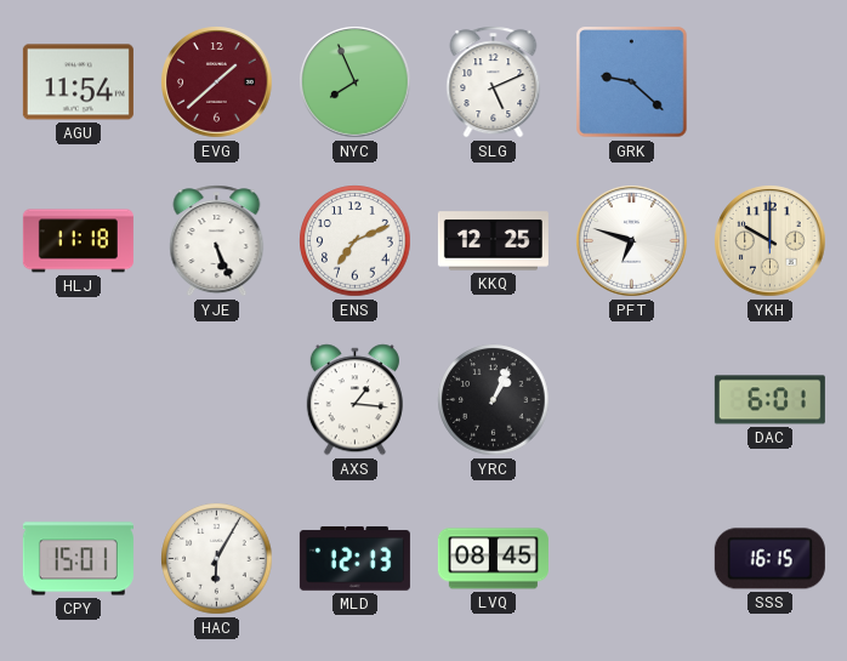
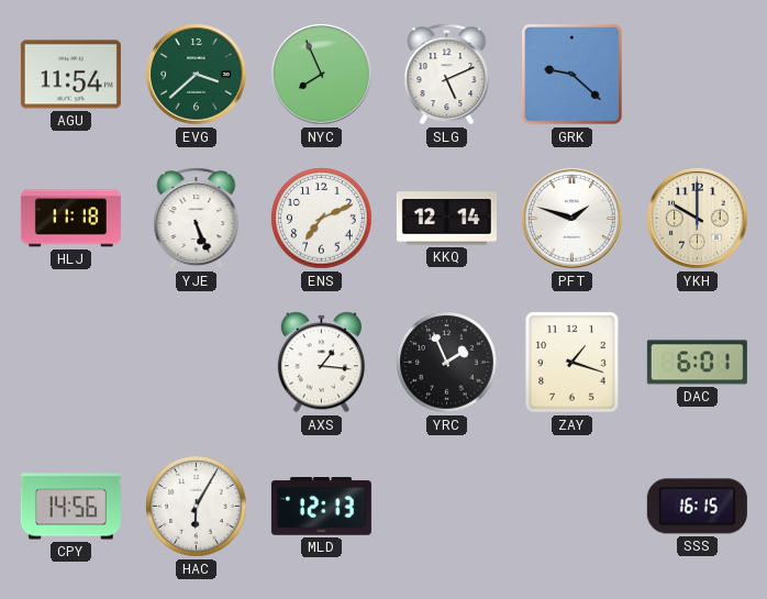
EVG: 1:38 -> 3:38
EVG dial: burgundy -> green
KKQ: 12:25 -> 12:14
PFT: 6:48 -> 1:48
YRC: 1:04 -> 1:56
ZAY: none -> 1:18
CPY: 15:01 -> 14:56
LVQ: 08:45 -> none
